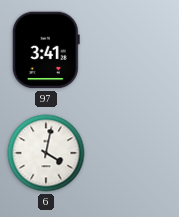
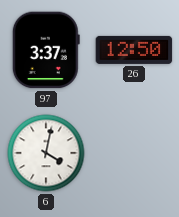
97: 3:41 -> 3:37
26: none -> 12:50
